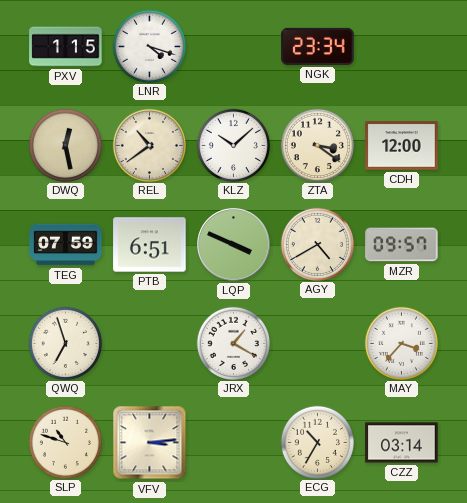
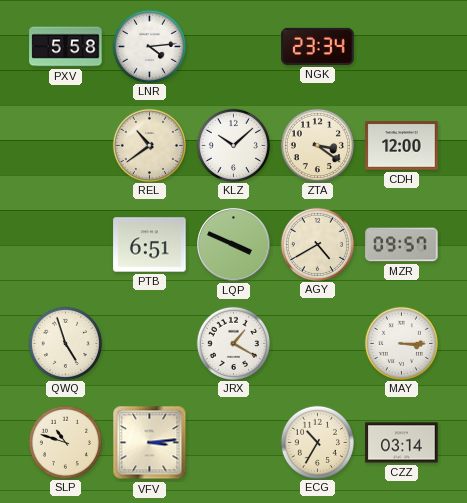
PXV: 1:15 -> 5:58
LNR: 4:18 -> 4:14
DWQ: 12:28 -> none
TEG: 07:59 -> none
QWQ: 6:57 -> 4:57
MAY: 3:37 -> 3:15
